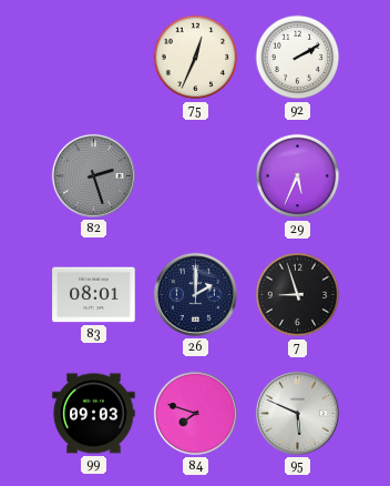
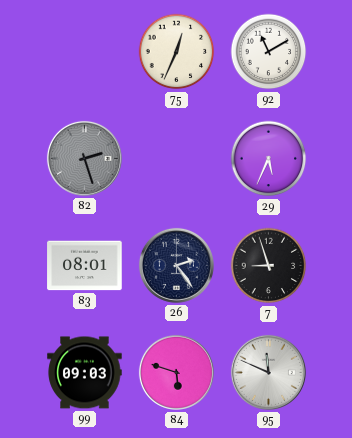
92: 2:10 -> 11:10
26: 2:00 -> 2:24
84: 7:48 -> 5:48
95: 5:49 -> 11:49
